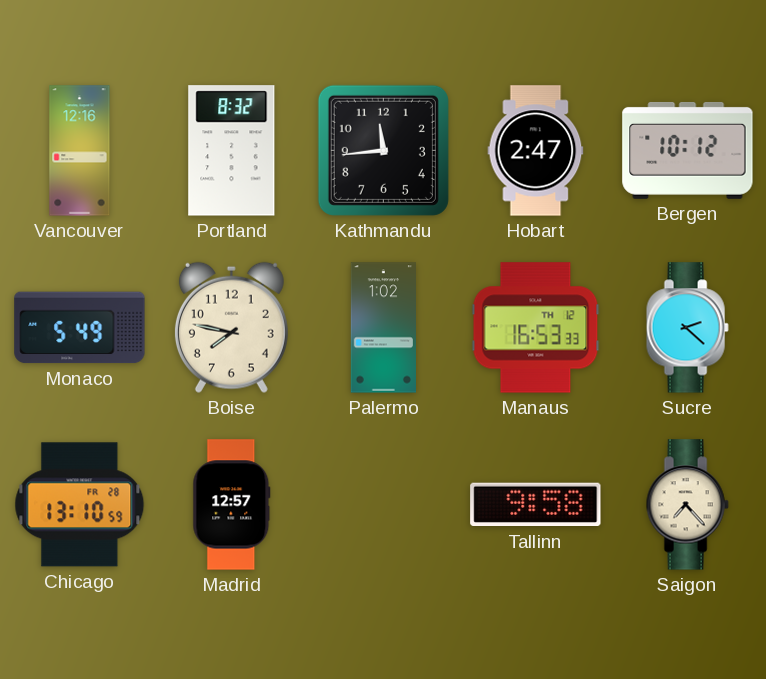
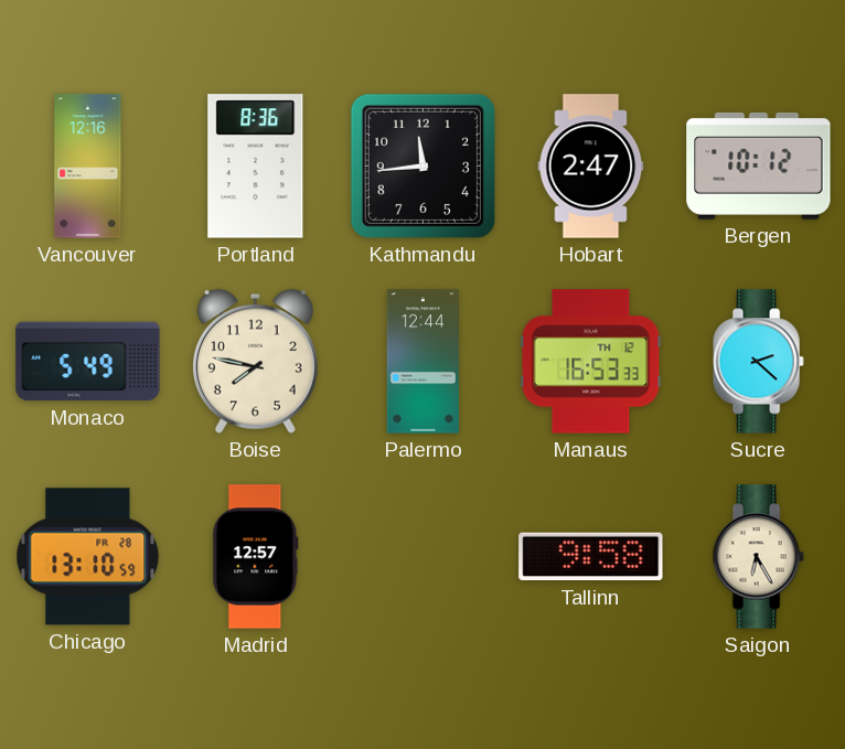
Portland: 8:32 -> 8:36
Palermo: 1:02 -> 12:44
Saigon: 7:23 -> 6:25
